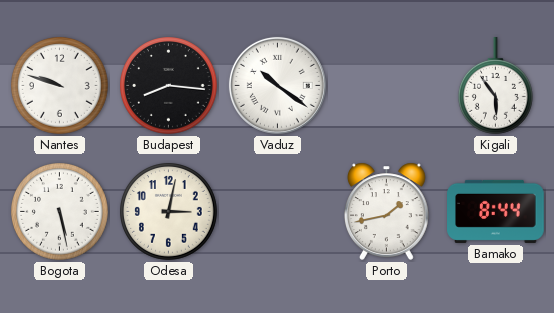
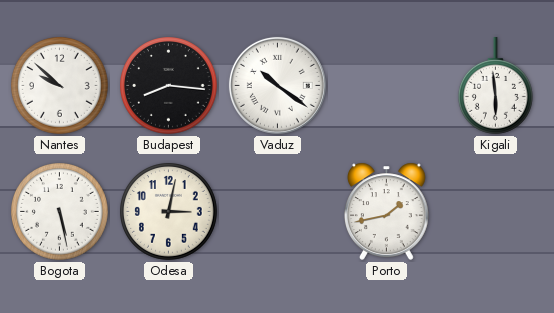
Nantes: 9:48 -> 9:52
Kigali: 5:54 -> 5:59
Bamako: 8:44 -> none
